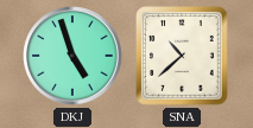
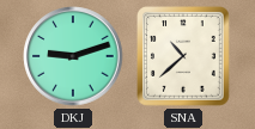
DKJ: 4:57 -> 9:12
